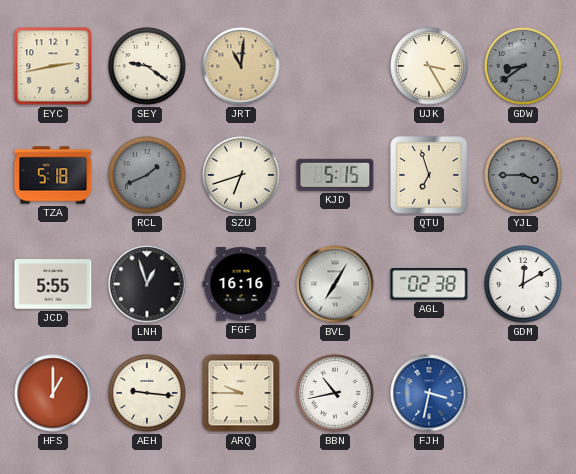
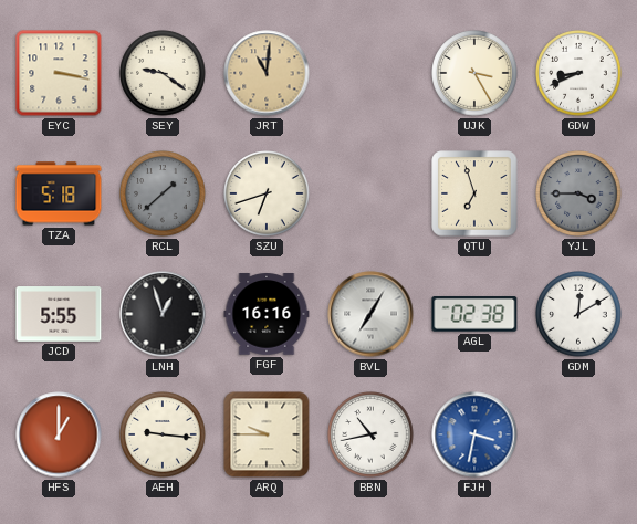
EYC: 2:43 -> 3:17
GDW: 8:39 -> 8:41
GDW dial: grey -> white
RCL: 1:41 -> 1:38
KJD: 5:15 -> none
